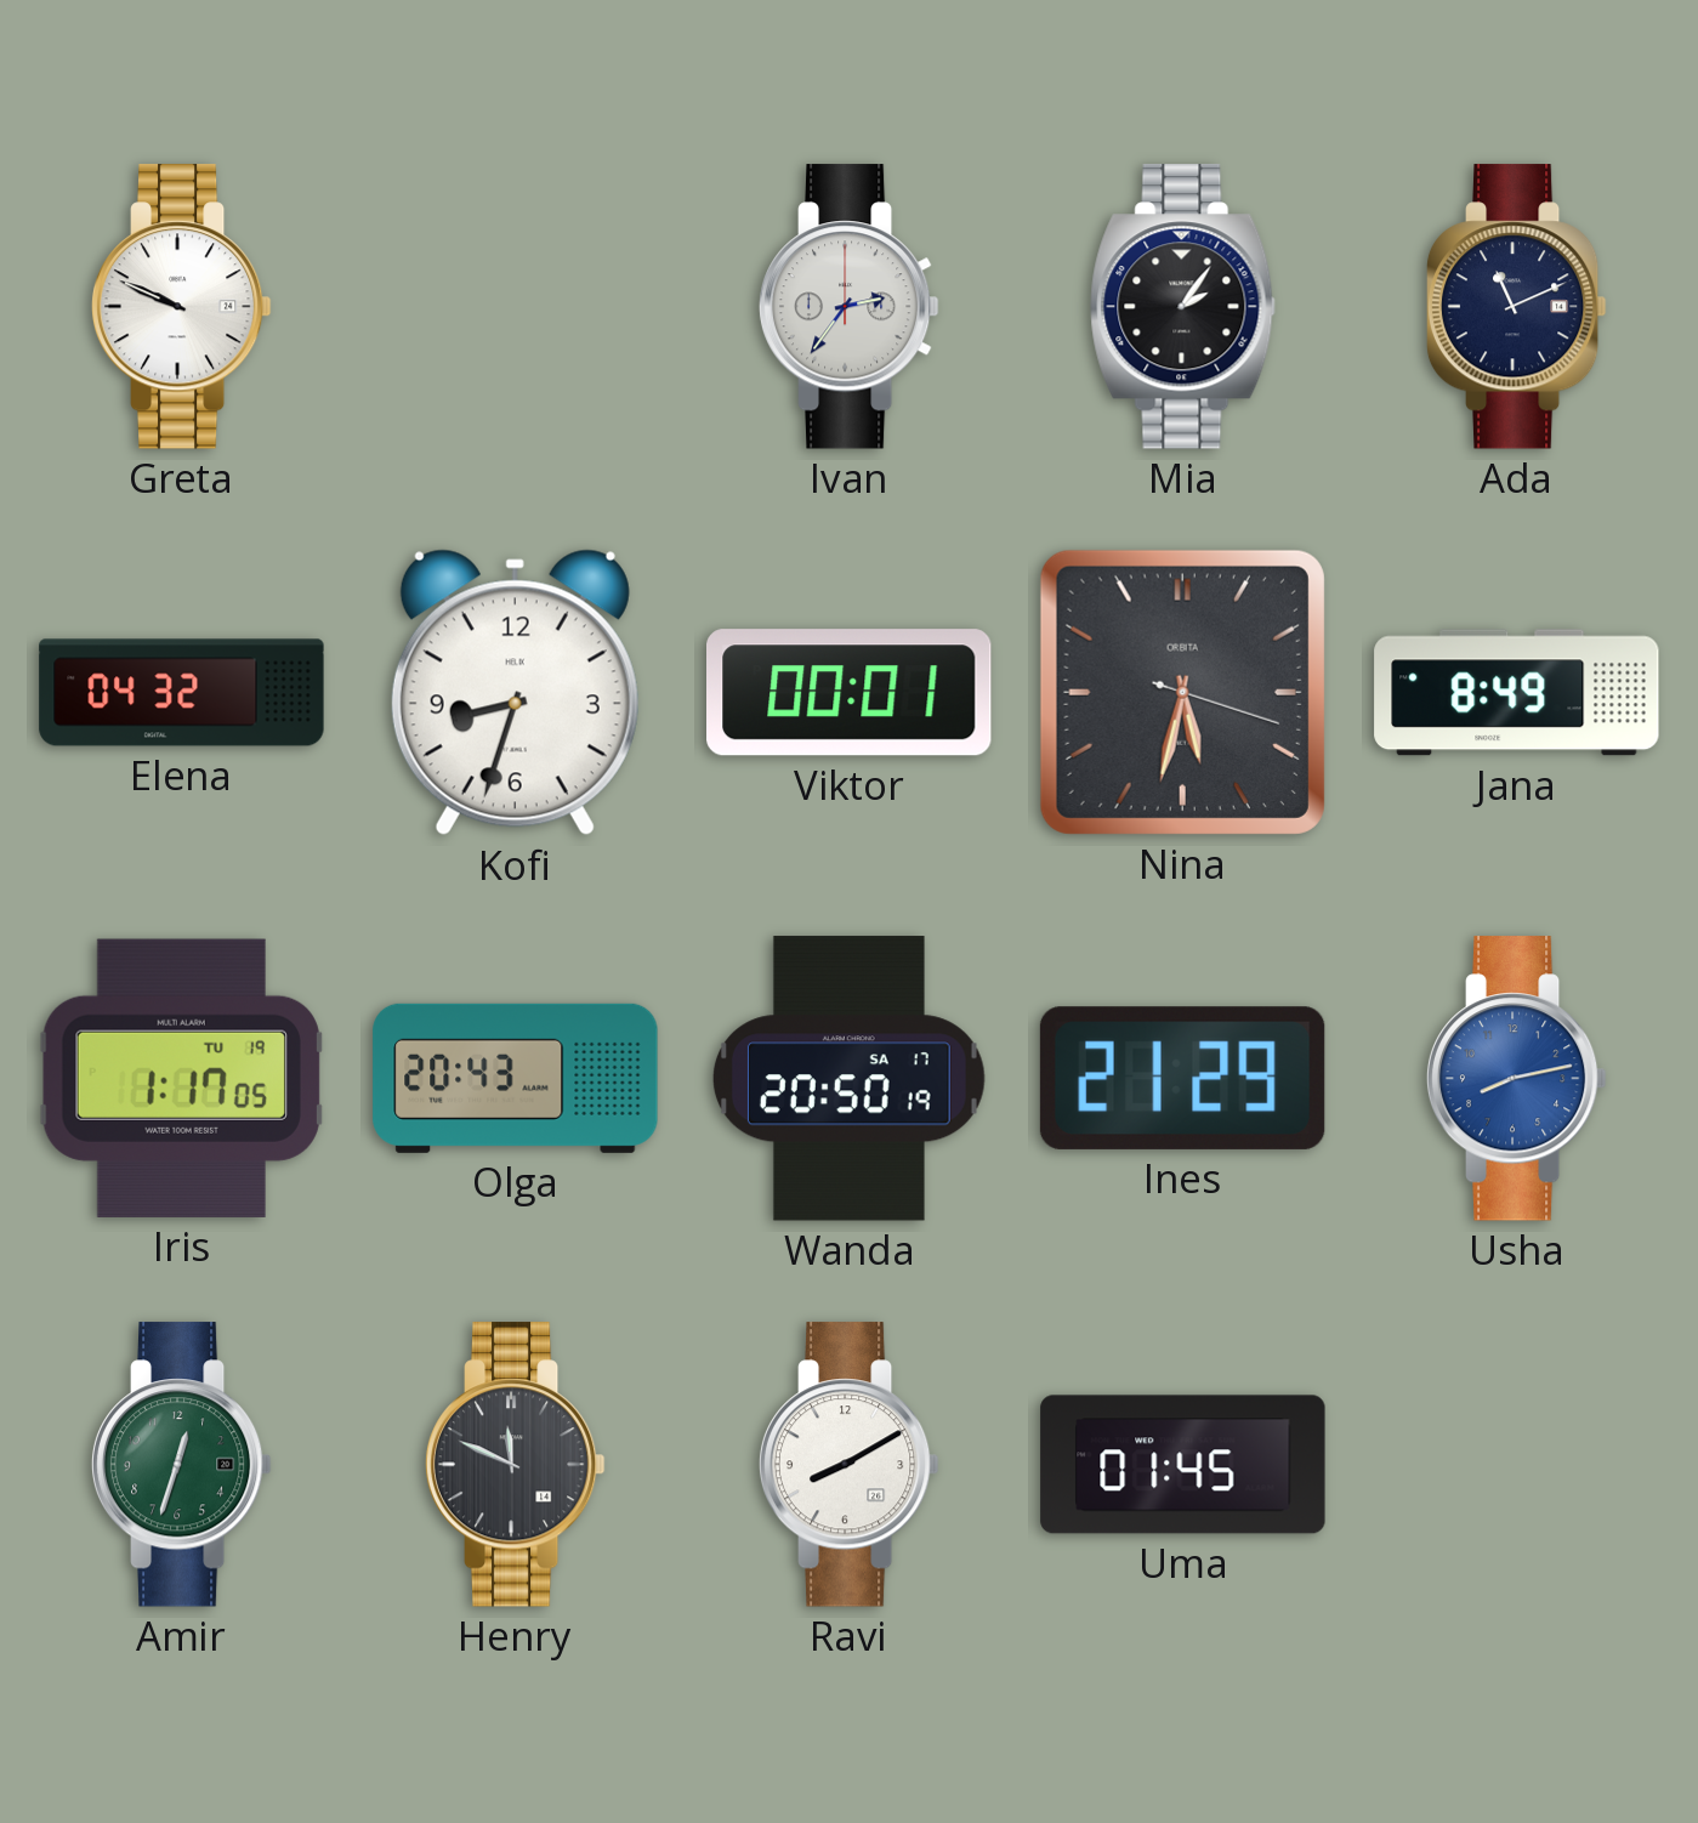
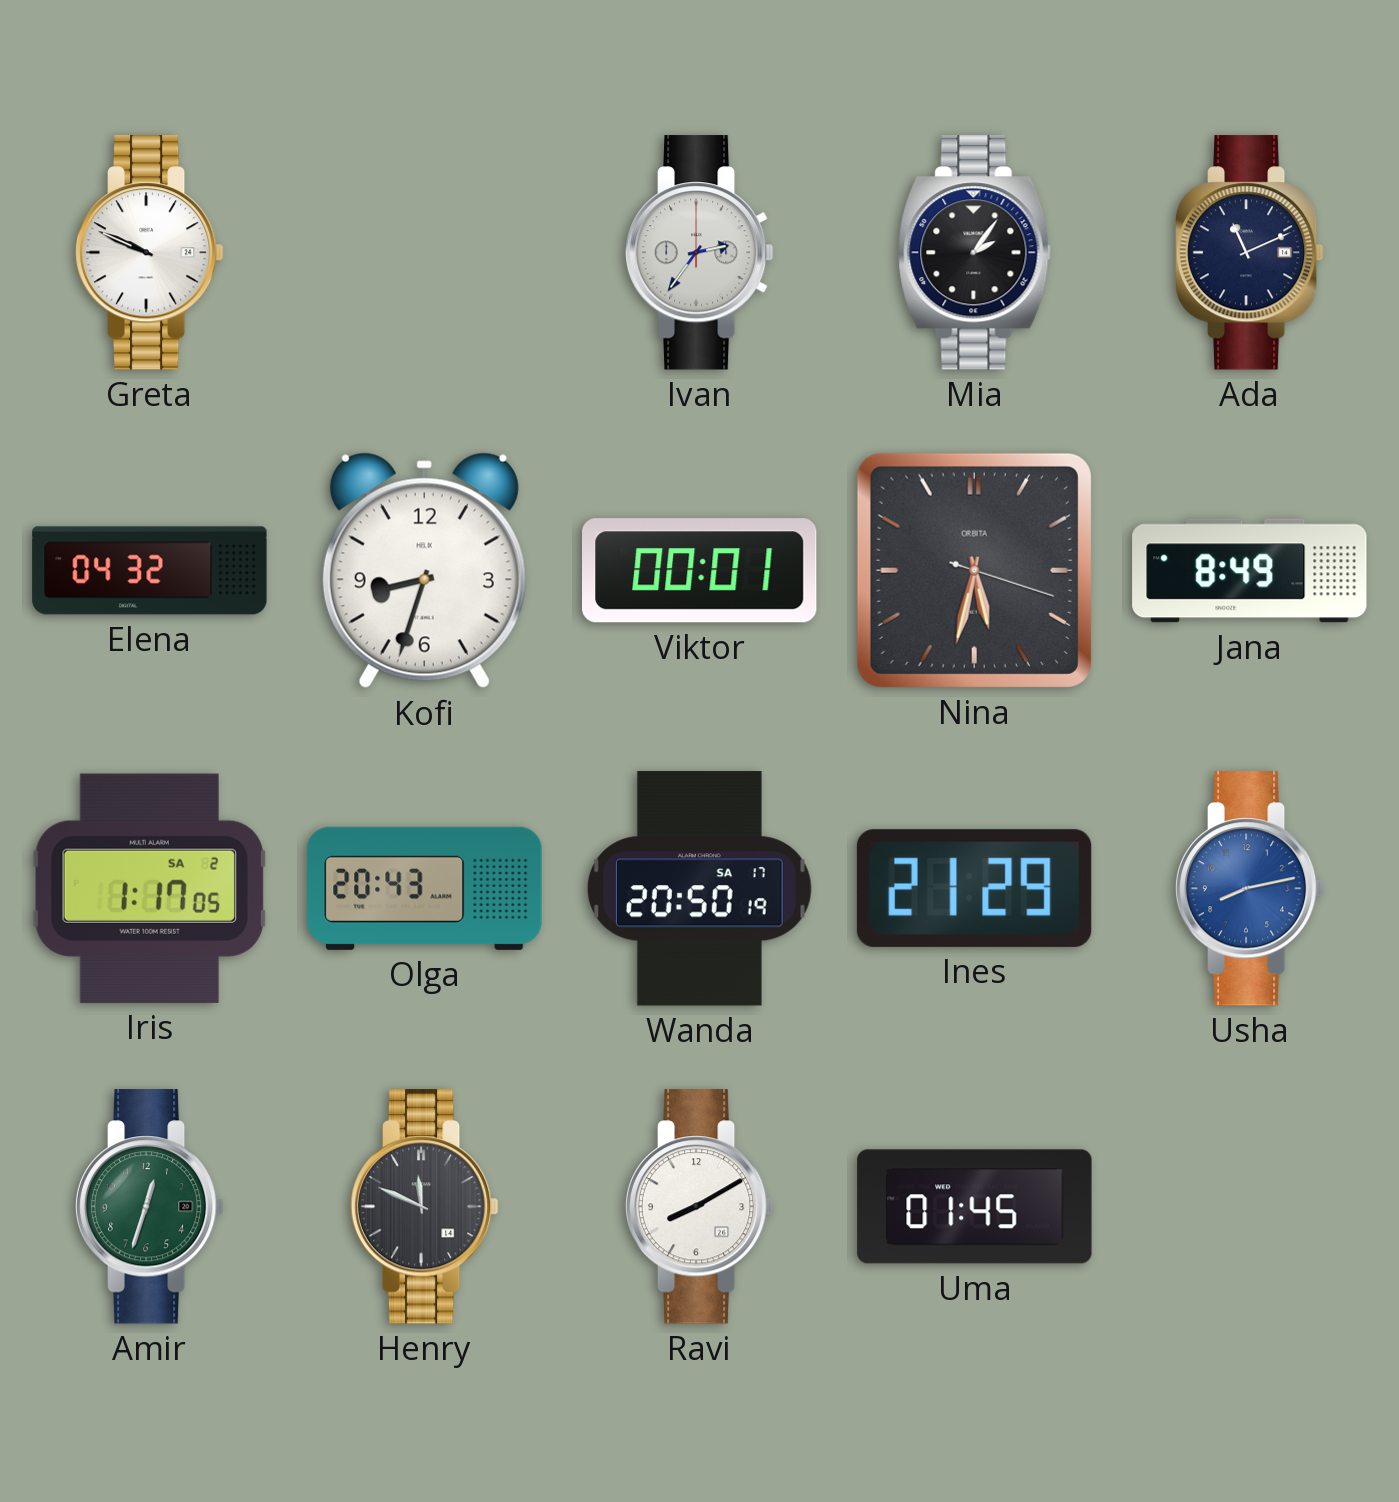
Iris date: TU 19 -> SA 2
